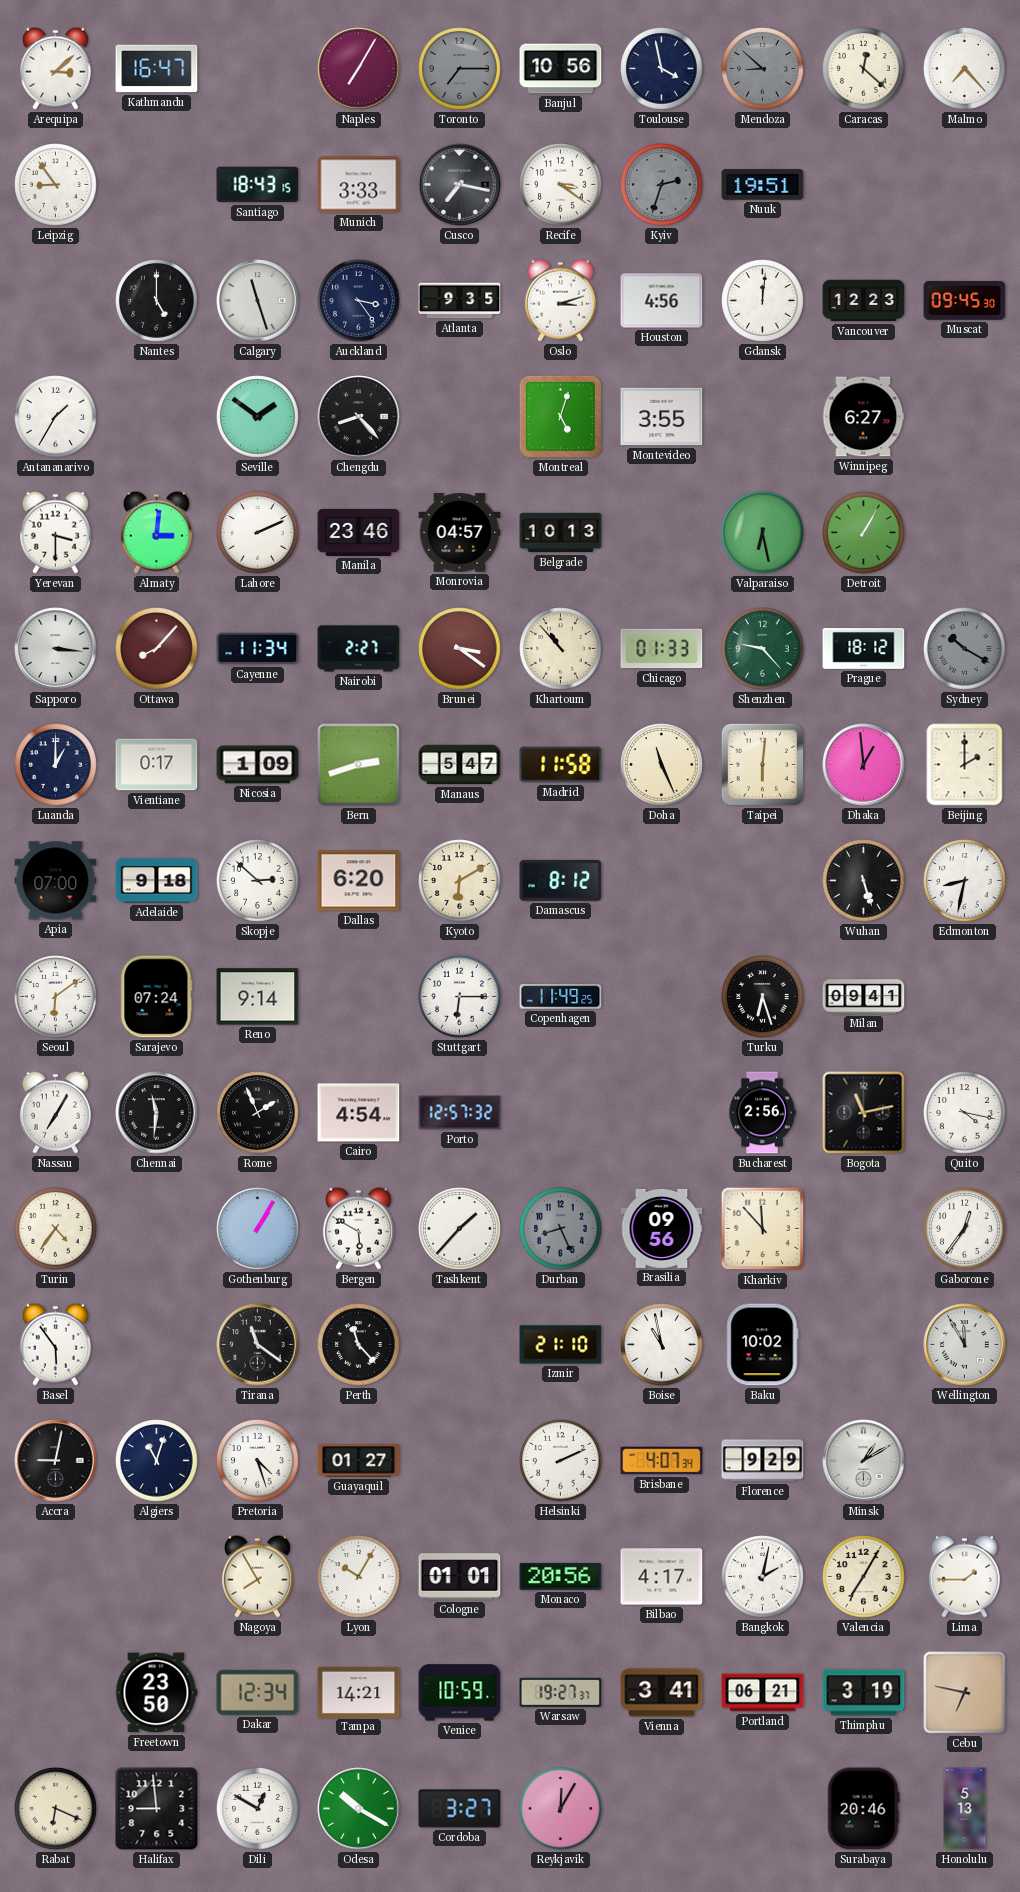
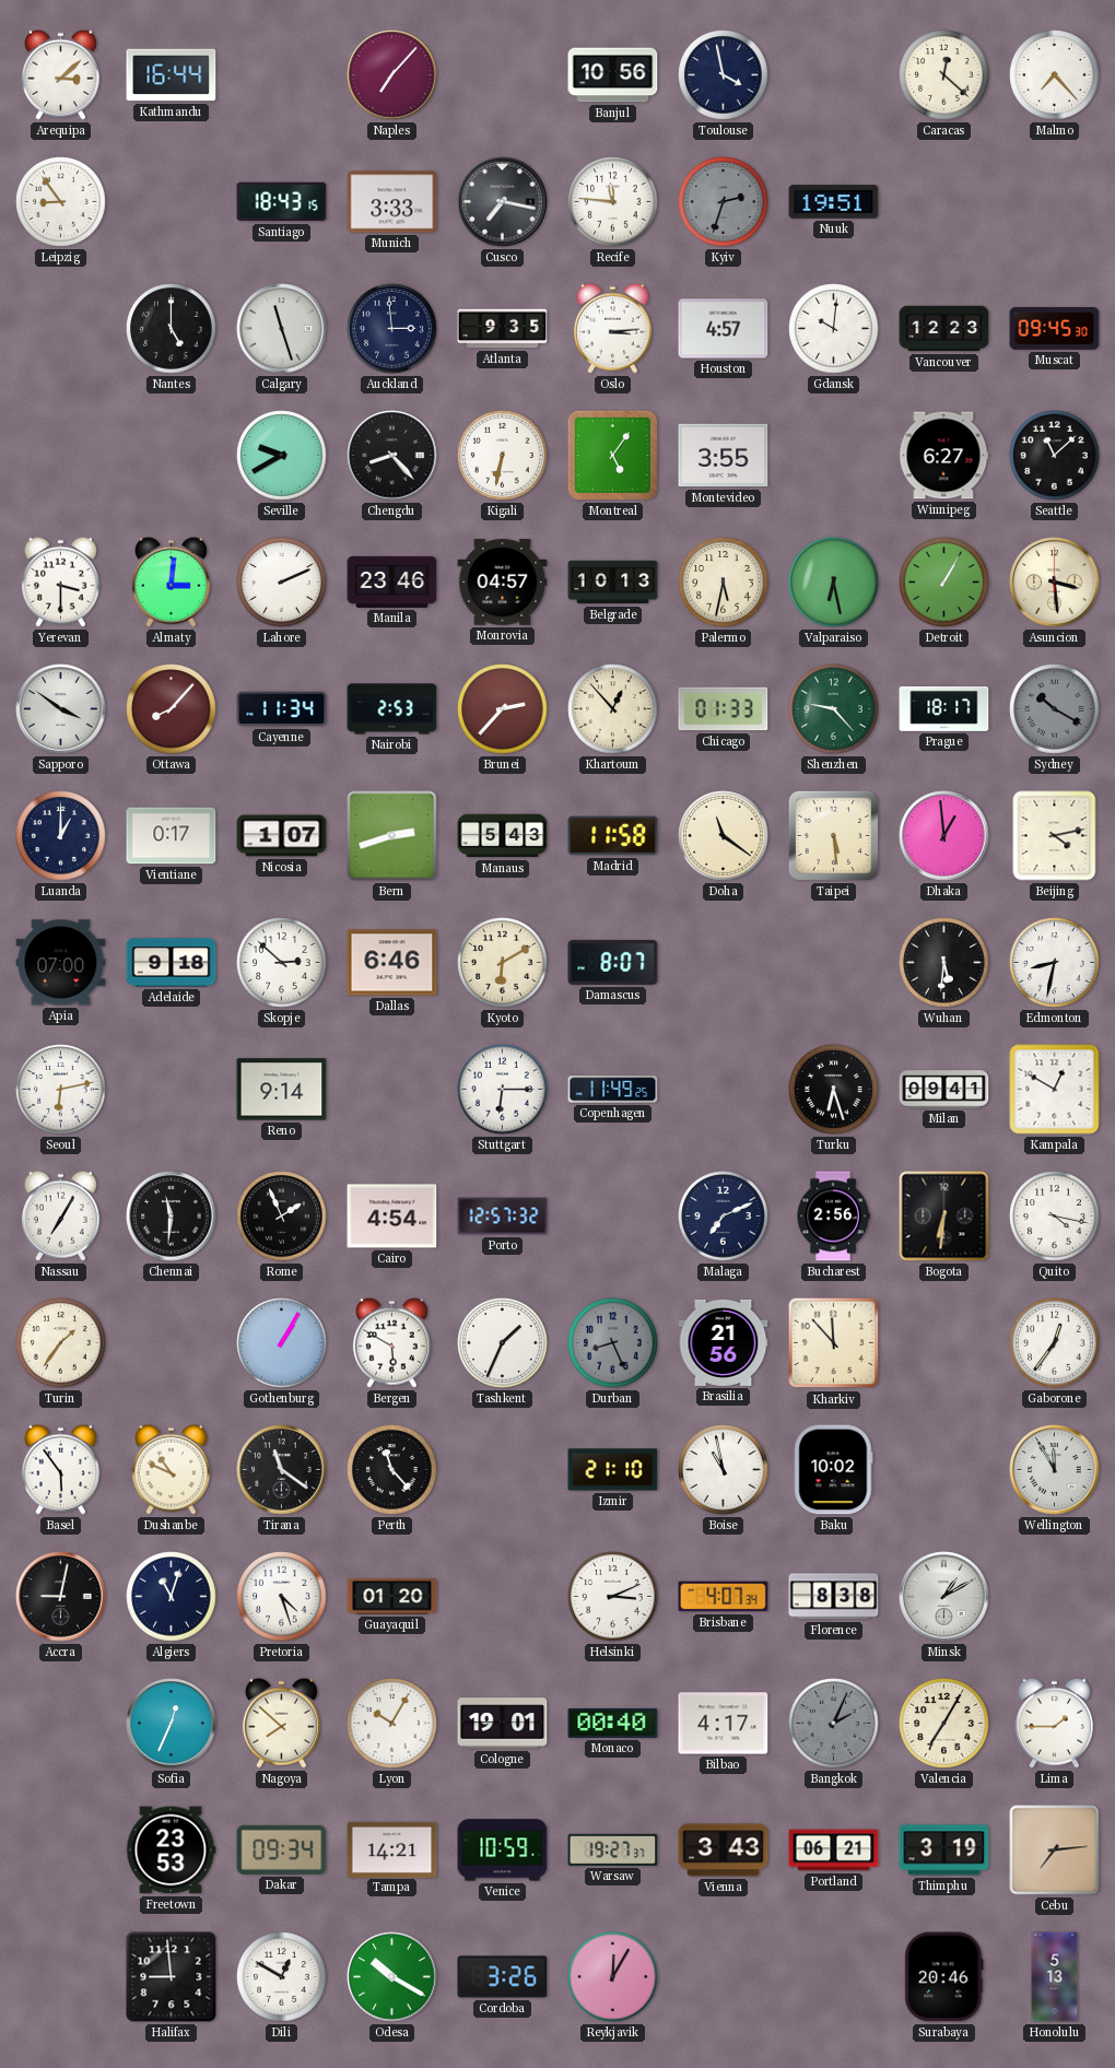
Kathmandu: 16:47 -> 16:44
Naples: 7:05 -> 7:07
Toronto: 7:15 -> none
Mendoza: 8:52 -> none
Recife: 3:21 -> 11:46
Auckland: 3:24 -> 2:59
Oslo: 3:12 -> 3:14
Houston: 4:56 -> 4:57
Gdansk: 12:01 -> 10:01
Antananarivo: 1:35 -> none
Seville: 1:51 -> 9:40
Kigali: none -> 6:32
Montreal: 5:03 -> 5:06
Seattle: none -> 11:08
Palermo: none -> 5:32
Asuncion: none -> 3:29
Sapporo: 3:16 -> 3:51
Nairobi: 2:27 -> 2:53
Brunei: 3:21 -> 2:37
Khartoum: 10:53 -> 12:53
Prague: 18:12 -> 18:17
Nicosia: 1:09 -> 1:07
Manaus: 5:47 -> 5:43
Doha: 11:26 -> 11:21
Taipei: 6:01 -> 5:29
Beijing: 2:00 -> 4:13
Dallas: 6:20 -> 6:46
Damascus: 8:12 -> 8:07
Wuhan: 5:27 -> 5:31
Seoul: 6:09 -> 6:13
Sarajevo: 07:24 -> none
Kampala: none -> 12:50
Malaga: none -> 7:11
Bogota: 11:13 -> 6:31
Turin: 4:36 -> 1:36
Tashkent: 1:37 -> 1:34
Brasilia: 09:56 -> 21:56
Dushanbe: none -> 10:49
Guayaquil: 01:27 -> 01:20
Helsinki: 2:11 -> 3:11
Florence: 9:29 -> 8:38
Sofia: none -> 12:34
Nagoya: 7:55 -> 7:52
Cologne: 01:01 -> 19:01
Monaco: 20:56 -> 00:40
Bangkok: 2:02 -> 2:04
Bangkok dial: white -> grey
Freetown: 23:50 -> 23:53
Dakar: 12:34 -> 09:34
Vienna: 3:41 -> 3:43
Cebu: 6:47 -> 7:14
Rabat: 6:19 -> none
Cordoba: 3:27 -> 3:26
